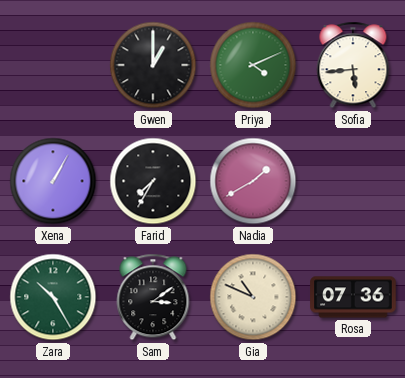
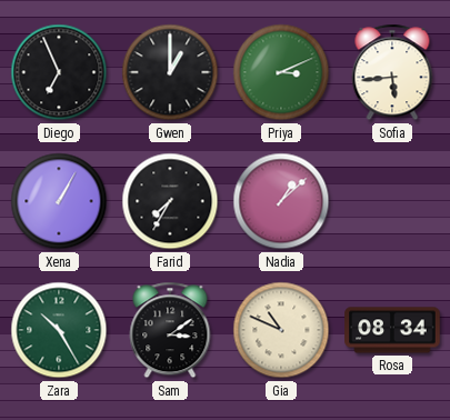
Diego: none -> 6:56
Priya: 4:11 -> 3:11
Nadia: 1:40 -> 1:08
Rosa: 07:36 -> 08:34
